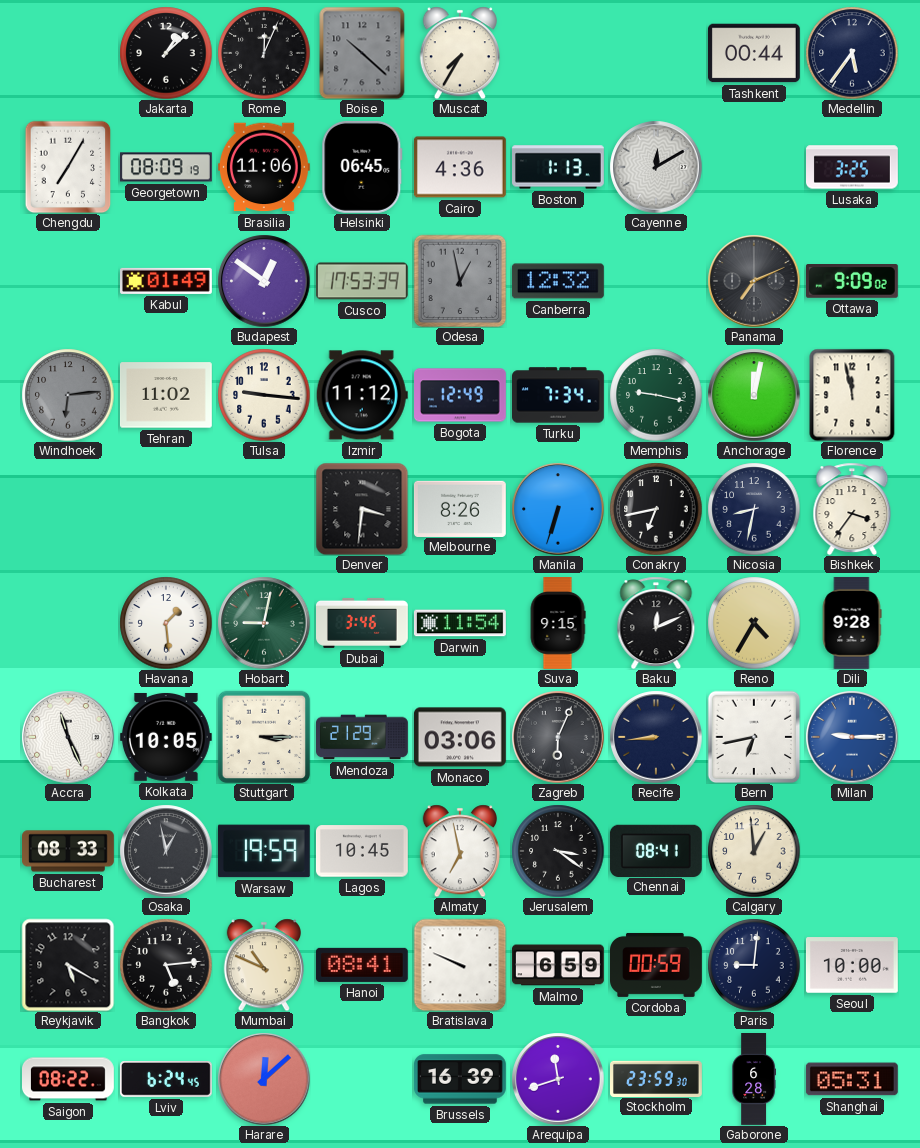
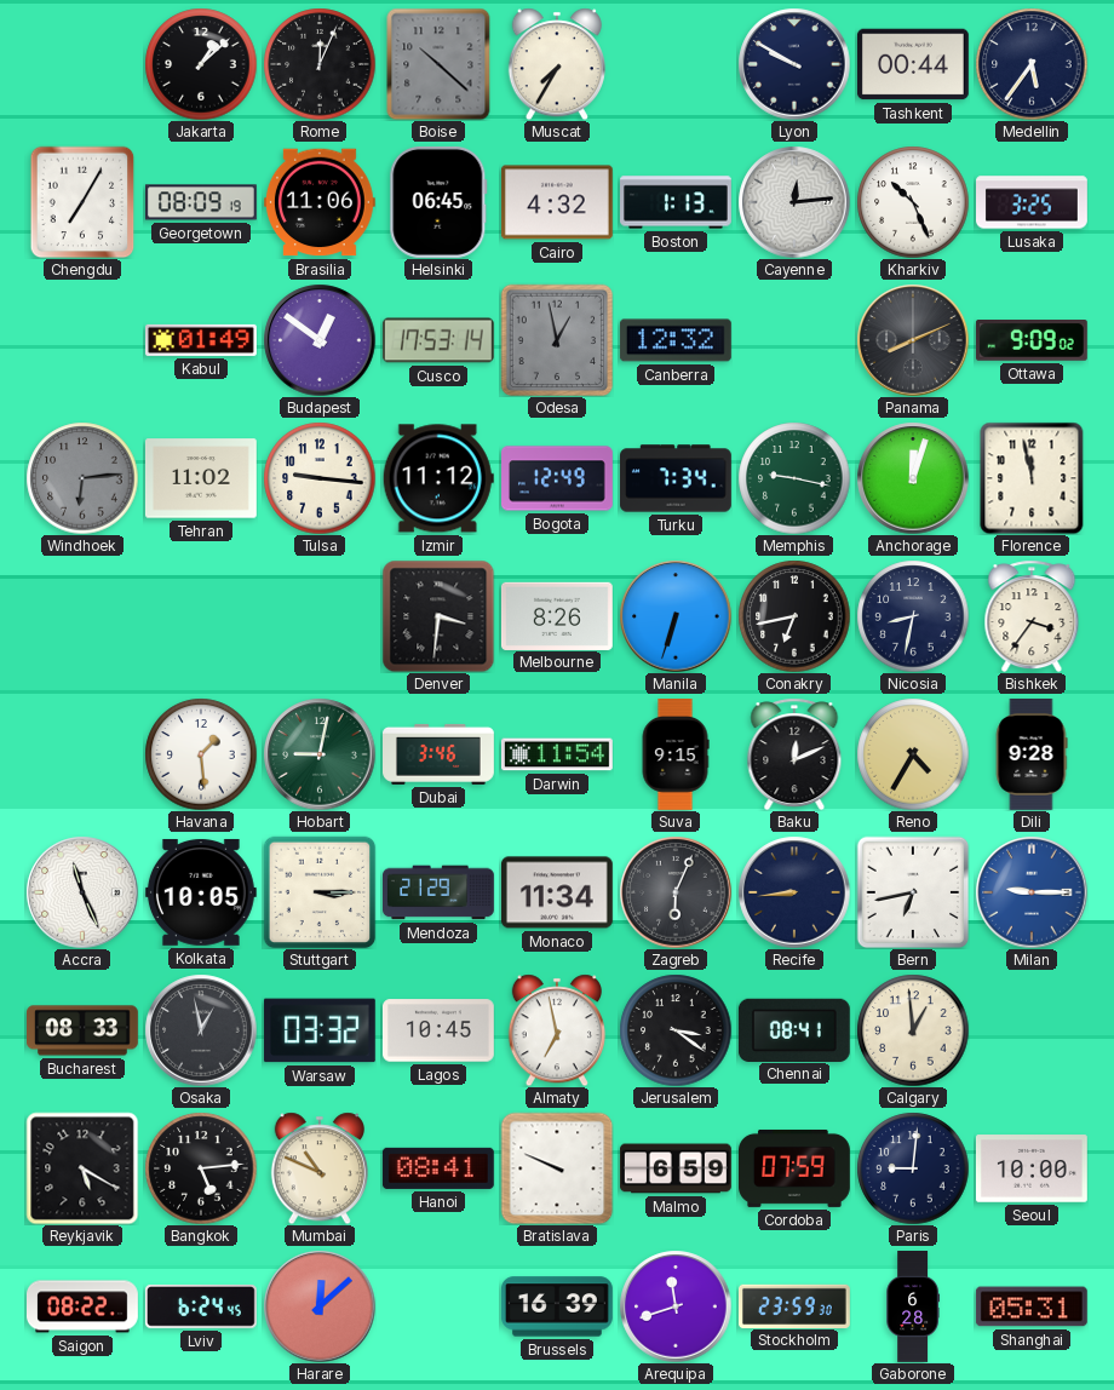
Lyon: none -> 9:50
Cairo: 4:36 -> 4:32
Cayenne: 12:10 -> 12:14
Kharkiv: none -> 10:26
Cusco: 17:53:39 -> 17:53:14
Panama: 7:11 -> 8:11
Anchorage: 12:02 -> 12:03
Monaco: 03:06 -> 11:34
Warsaw: 19:59 -> 03:32
Cordoba: 00:59 -> 07:59
